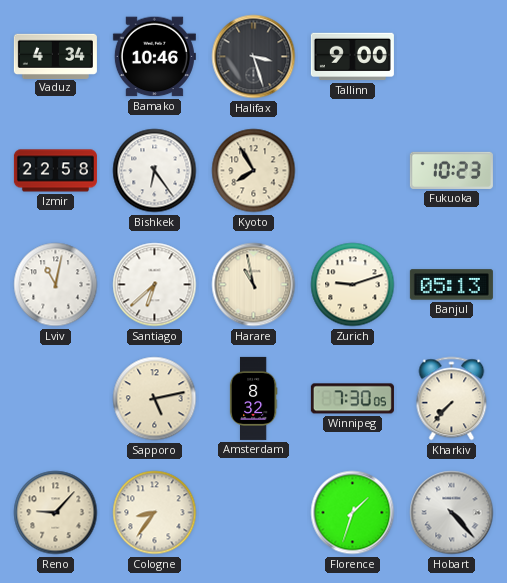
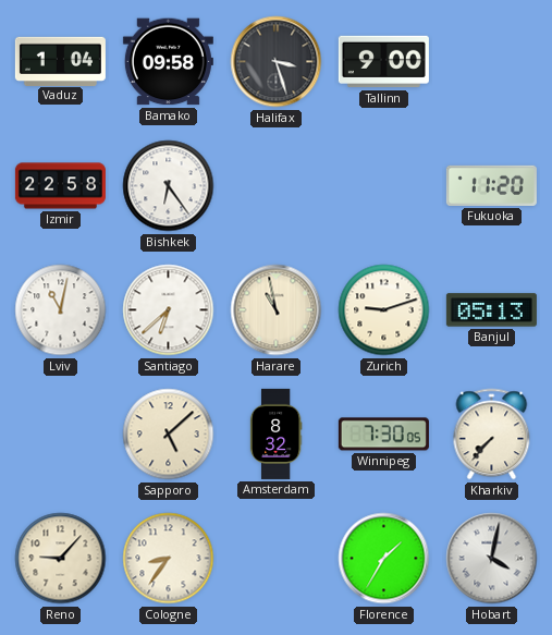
Vaduz: 4:34 -> 1:04
Bamako: 10:46 -> 09:58
Kyoto: 7:55 -> none
Fukuoka: 10:23 -> 11:20
Sapporo: 5:13 -> 5:08
Florence: 1:33 -> 1:35
Hobart: 4:23 -> 4:02
